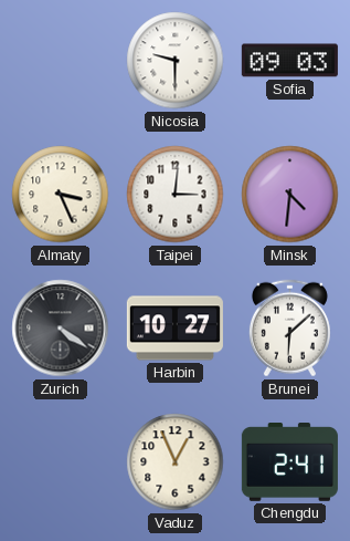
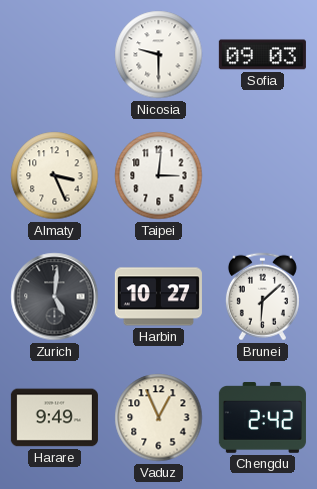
Minsk: 4:31 -> none
Zurich: 4:21 -> 5:01
Harare: none -> 9:49
Chengdu: 2:41 -> 2:42
